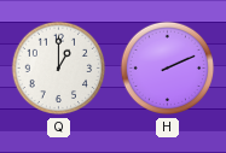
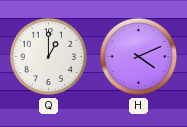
H: 2:11 -> 4:11
